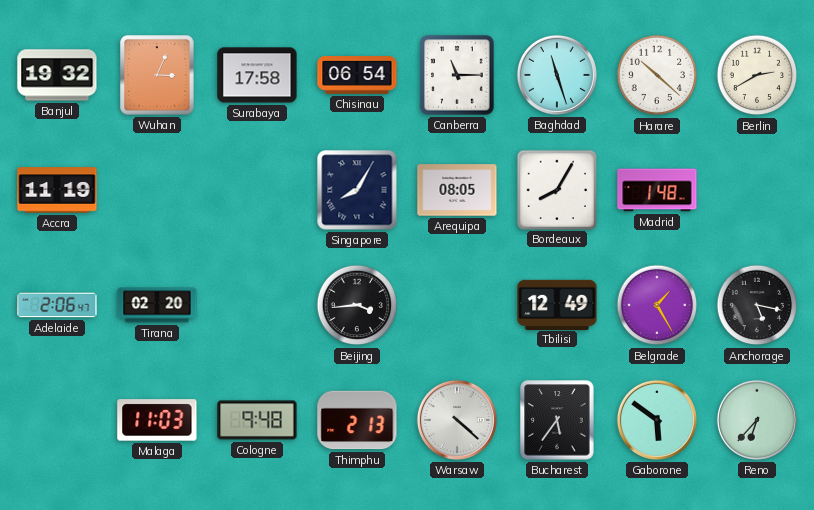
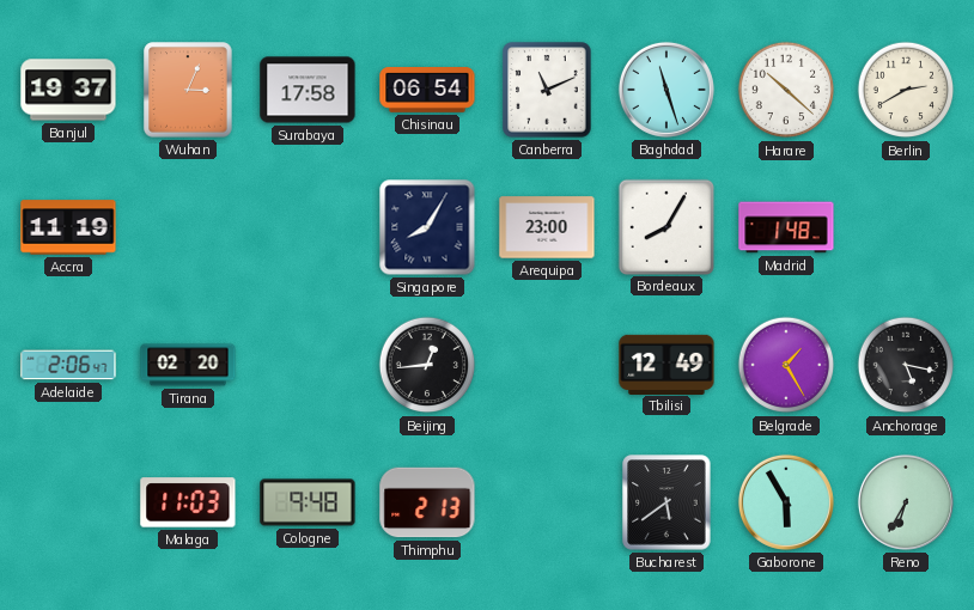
Banjul: 19:32 -> 19:37
Canberra: 11:15 -> 11:11
Arequipa: 08:05 -> 23:00
Beijing: 3:44 -> 12:44
Warsaw: 4:22 -> none
Bucharest: 5:36 -> 5:39
Gaborone: 5:51 -> 5:55
Reno: 6:37 -> 6:35
